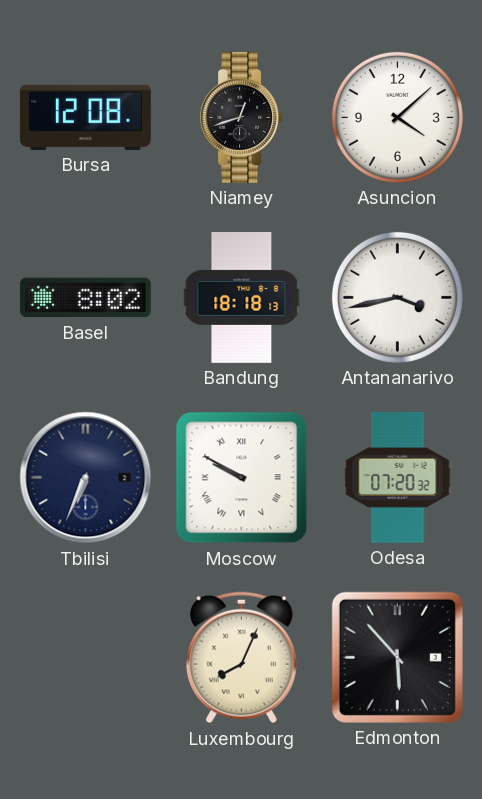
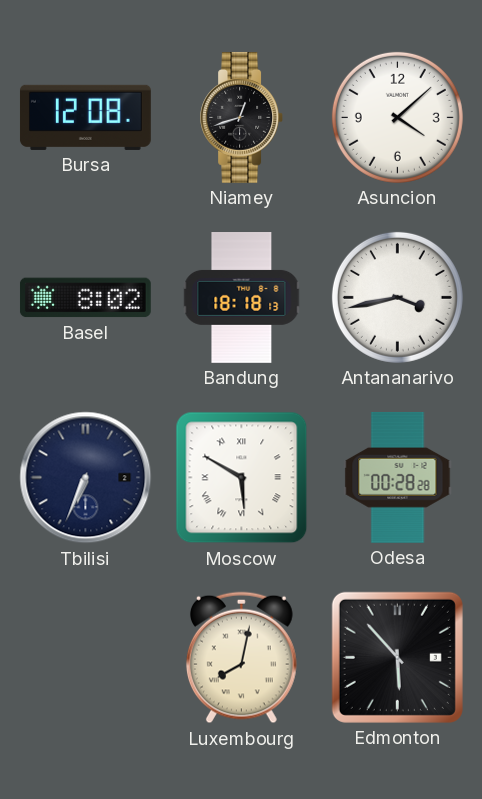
Moscow: 9:50 -> 5:50
Odesa: 07:20 -> 00:28
Luxembourg: 8:04 -> 8:02
